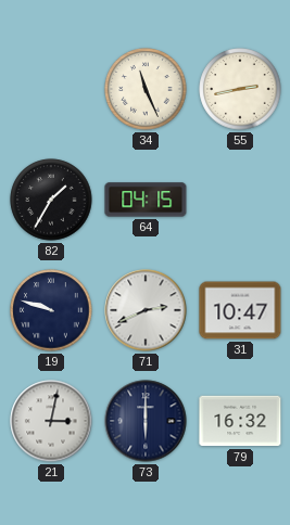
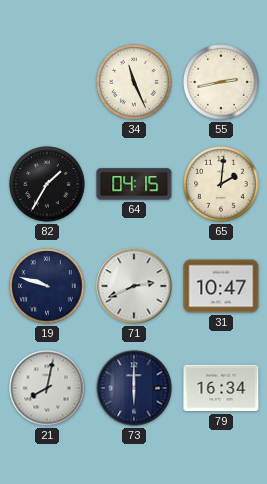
65: none -> 2:01
21: 3:02 -> 8:02
79: 16:32 -> 16:34
